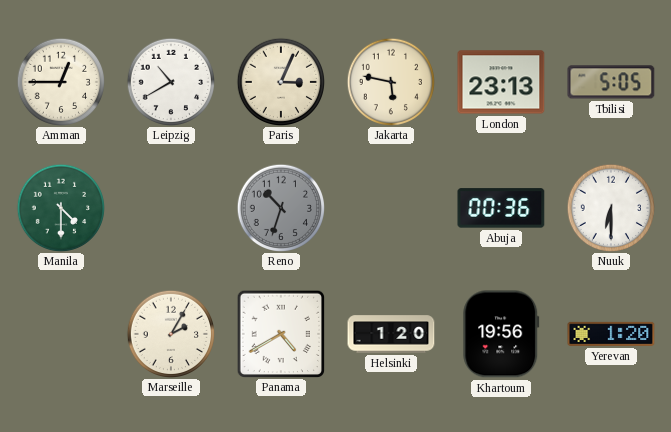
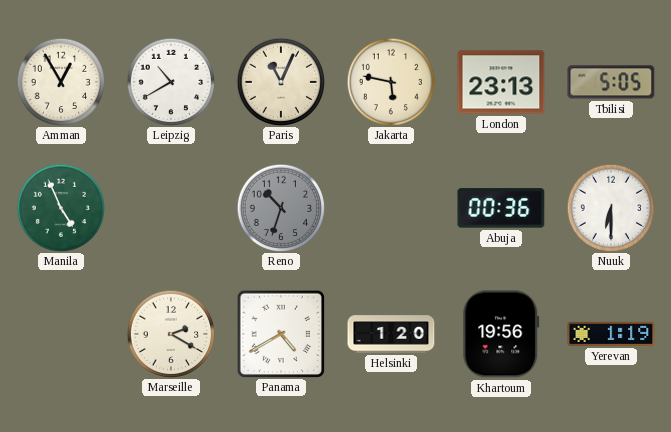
Amman: 12:45 -> 12:55
Paris: 3:04 -> 11:04
Manila: 4:30 -> 4:56
Marseille: 2:05 -> 2:20
Yerevan: 1:20 -> 1:19
